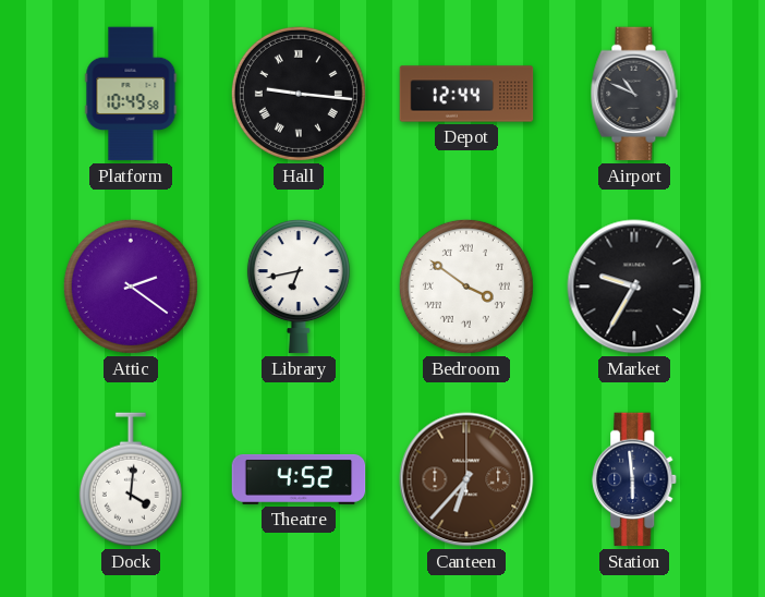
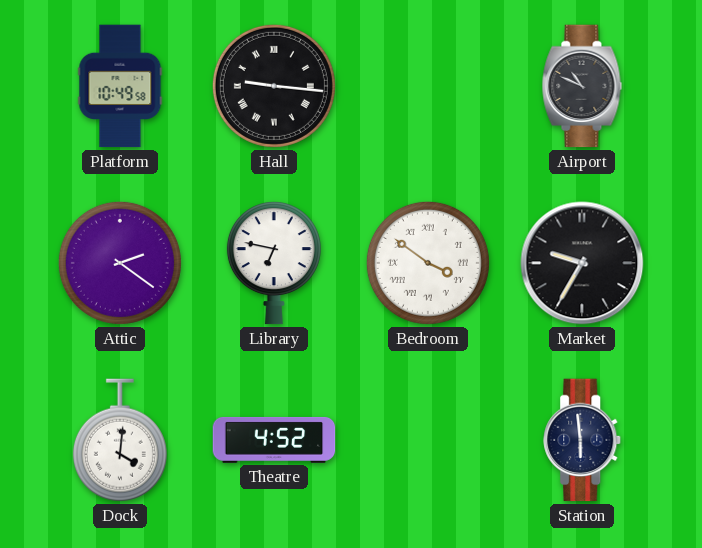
Depot: 12:44 -> none
Library: 6:43 -> 6:47
Canteen: 6:37 -> none
